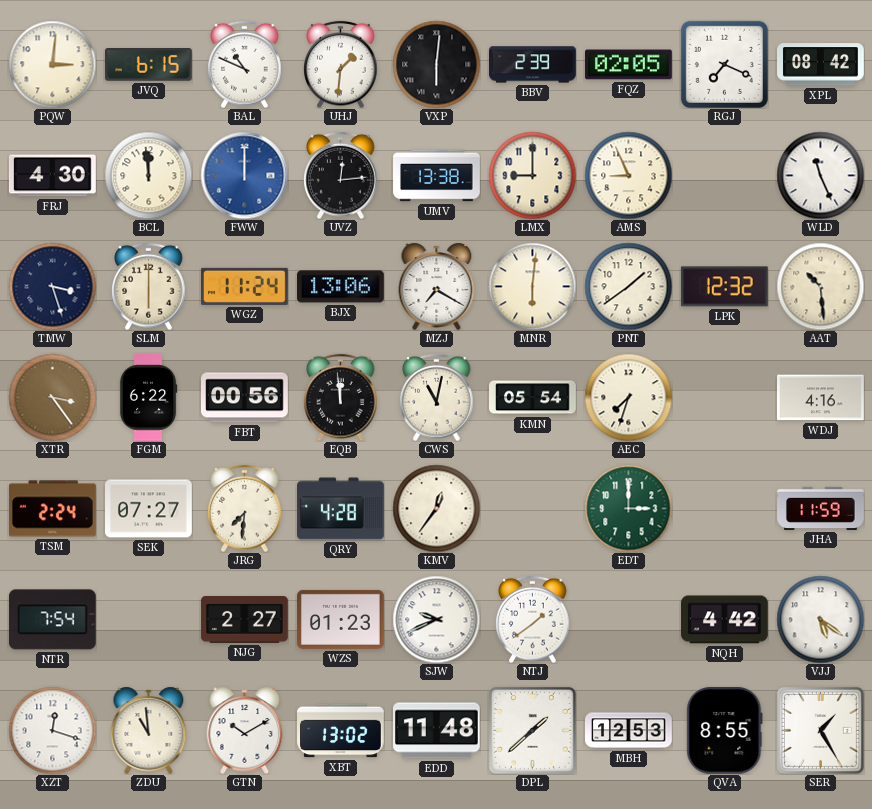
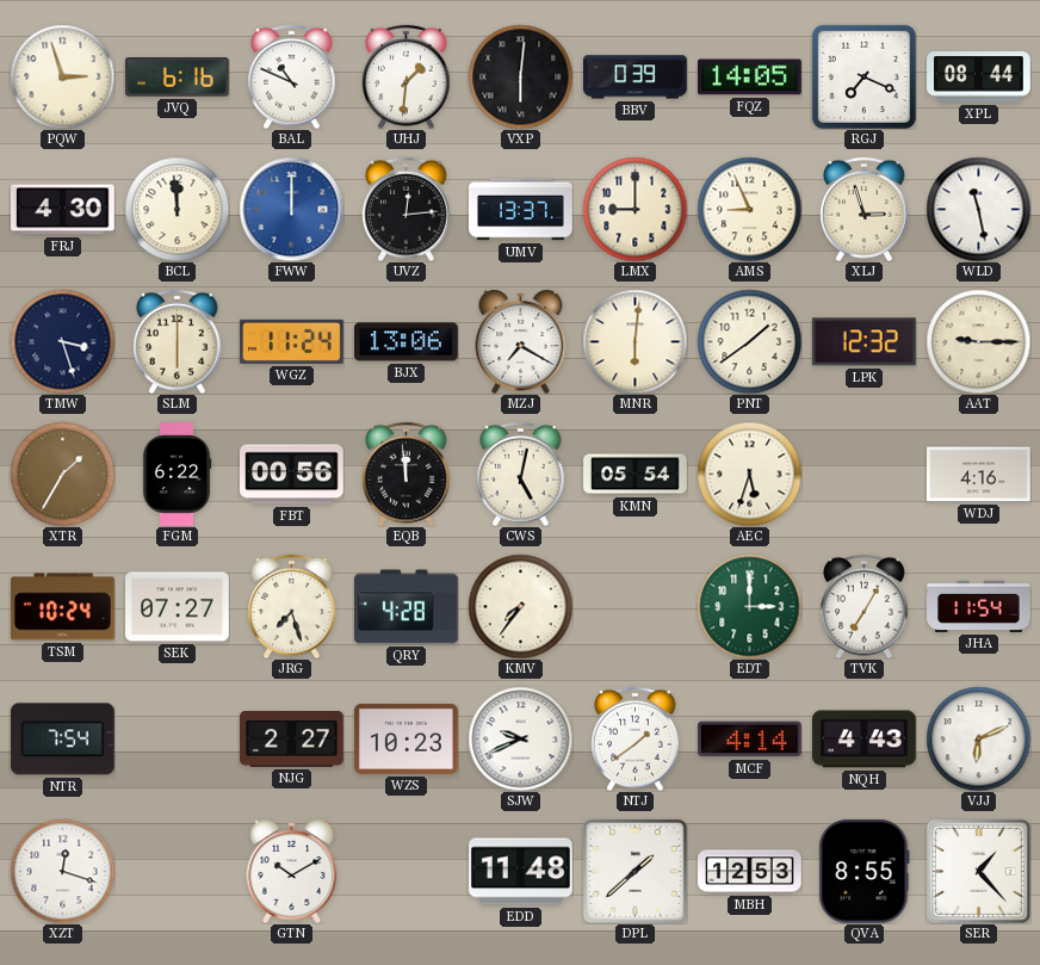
PQW: 3:01 -> 2:57
JVQ: 6:15 -> 6:16
BBV: 2:39 -> 0:39
FQZ: 02:05 -> 14:05
XPL: 08:42 -> 08:44
UMV: 13:38 -> 13:37
XLJ: none -> 2:57
WLD: 11:26 -> 11:28
AAT: 10:29 -> 9:15
XTR: 3:24 -> 1:35
CWS: 11:02 -> 5:02
AEC: 7:33 -> 5:33
TSM: 2:24 -> 10:24
JRG: 7:31 -> 7:27
KMV: 12:36 -> 7:36
TVK: none -> 7:05
JHA: 11:59 -> 11:54
WZS: 01:23 -> 10:23
MCF: none -> 4:14
NQH: 4:42 -> 4:43
VJJ: 5:21 -> 6:11
ZDU: 10:59 -> none
XBT: 13:02 -> none
SER: 1:25 -> 1:23
